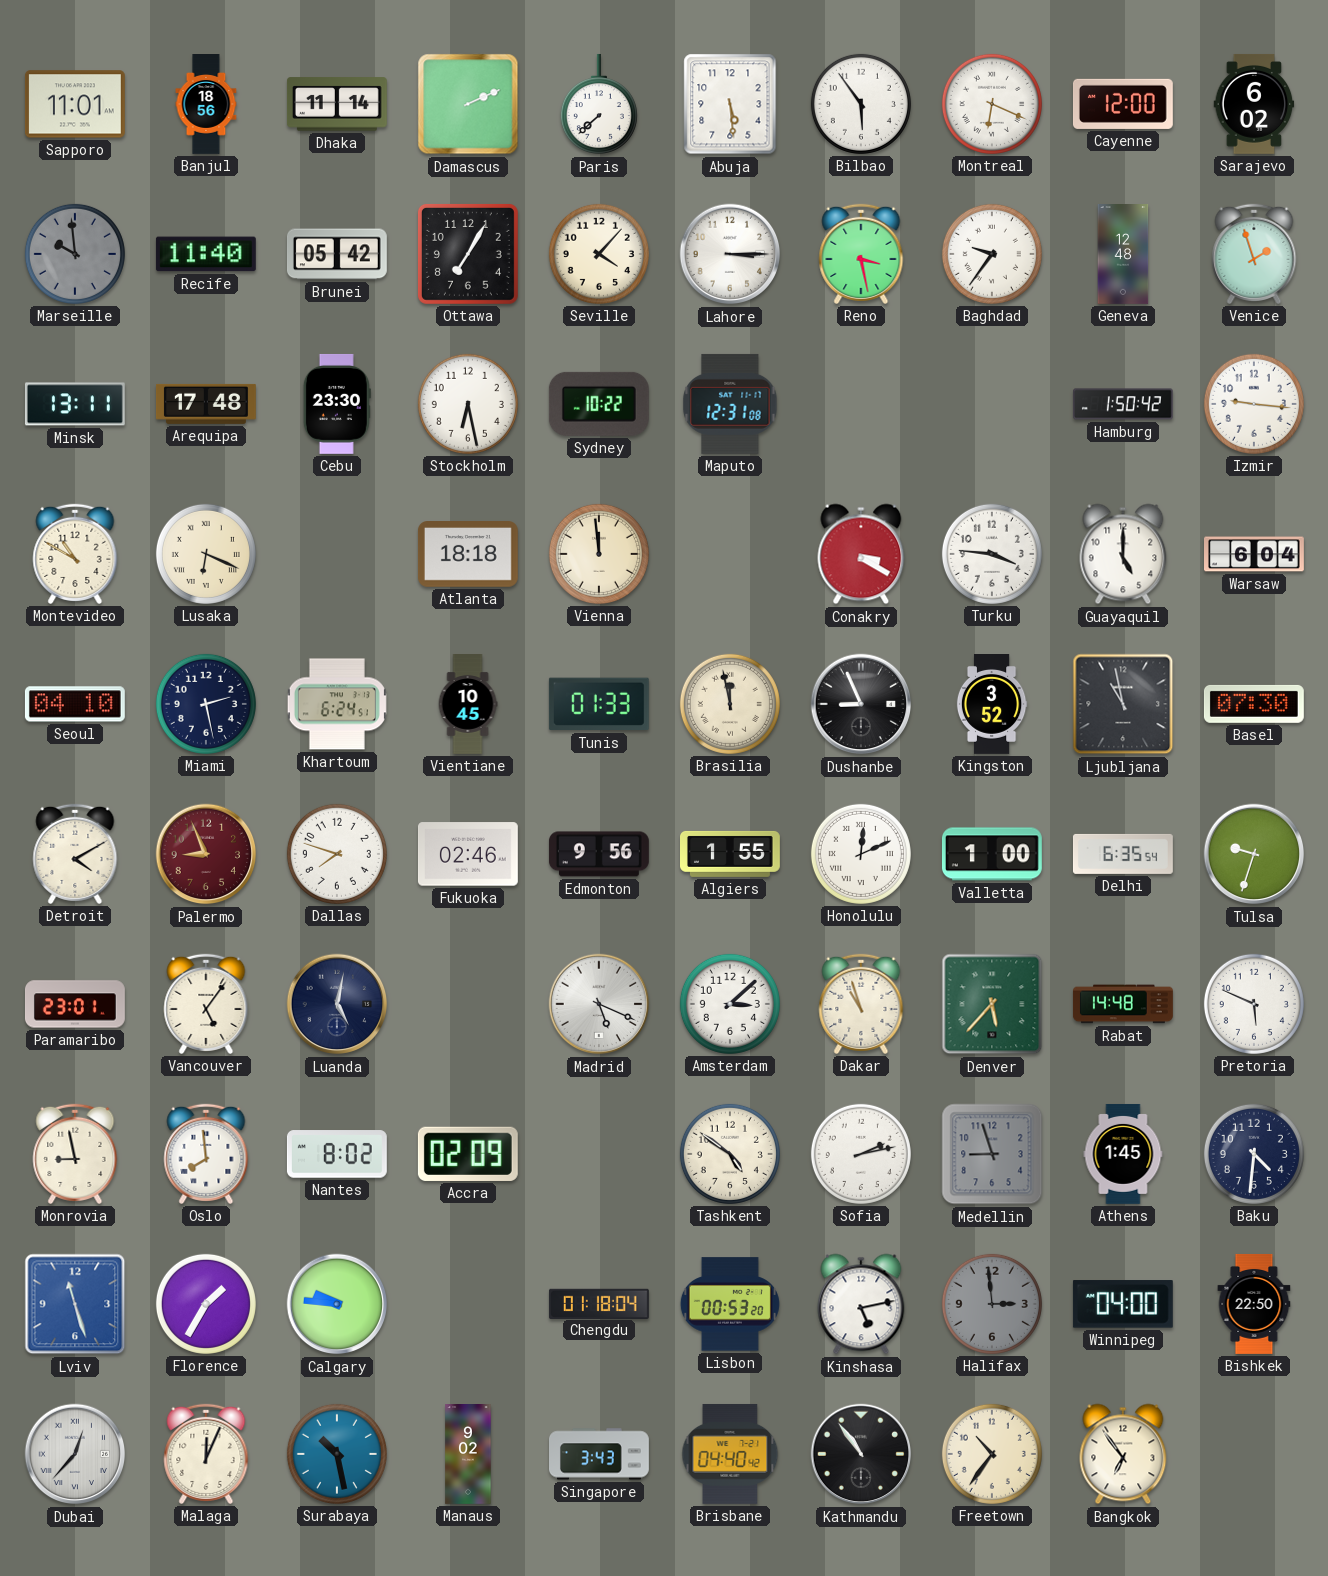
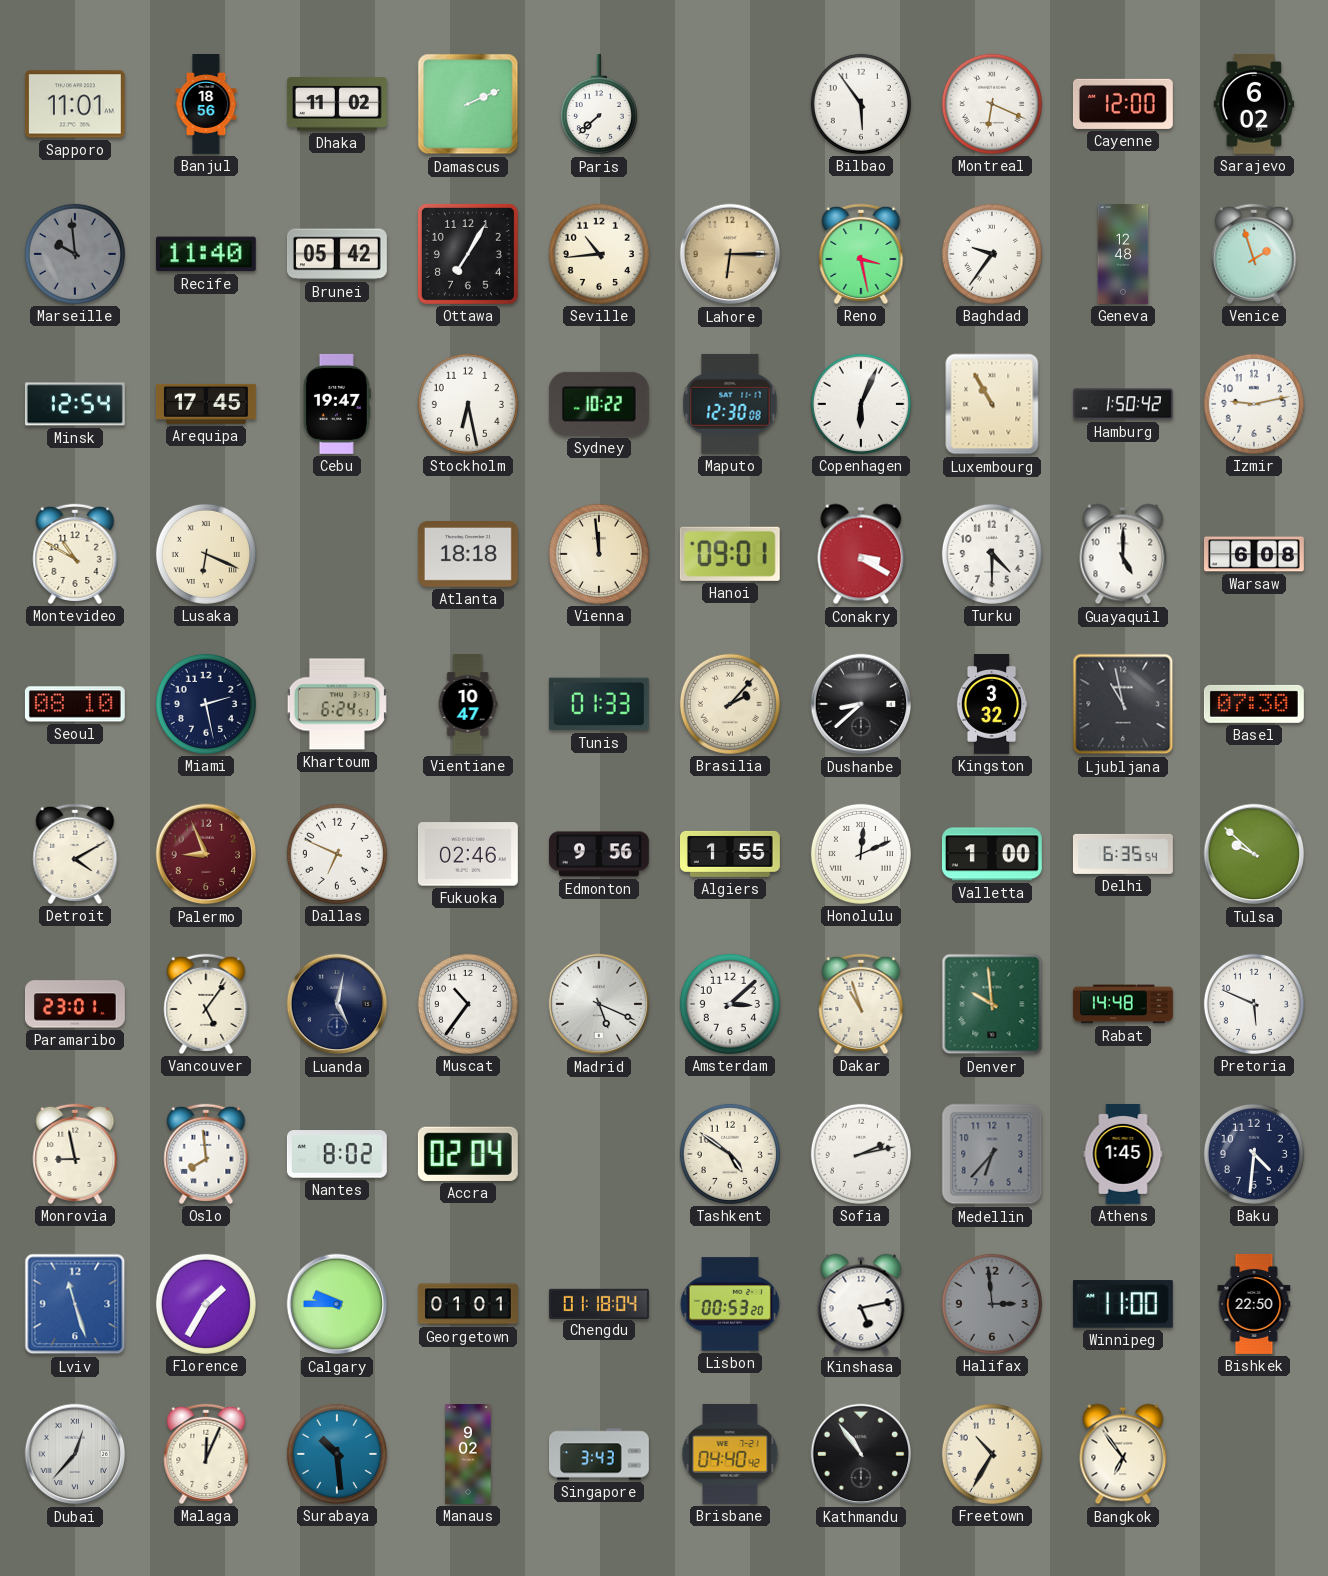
Dhaka: 11:14 -> 11:02
Abuja: 5:29 -> none
Seville: 4:07 -> 10:44
Lahore: 3:15 -> 6:15
Lahore dial: white -> champagne
Minsk: 13:11 -> 12:54
Arequipa: 17:48 -> 17:45
Cebu: 23:30 -> 19:47
Maputo: 12:31 -> 12:30
Copenhagen: none -> 6:04
Luxembourg: none -> 10:55
Izmir: 9:16 -> 9:13
Hanoi: none -> 09:01
Turku: 3:46 -> 4:30
Warsaw: 6:04 -> 6:08
Seoul: 04:10 -> 08:10
Vientiane: 10:45 -> 10:47
Brasilia: 11:58 -> 2:07
Dushanbe: 8:56 -> 8:38
Kingston: 3:52 -> 3:32
Dallas: 7:48 -> 6:49
Tulsa: 9:33 -> 9:52
Muscat: none -> 10:36
Denver: 5:37 -> 9:59
Accra: 02:09 -> 02:04
Medellin: 8:57 -> 6:37
Calgary: 9:46 -> 9:45
Georgetown: none -> 01:01
Winnipeg: 04:00 -> 11:00
Surabaya: 10:28 -> 10:29
Freetown: 10:36 -> 10:35
